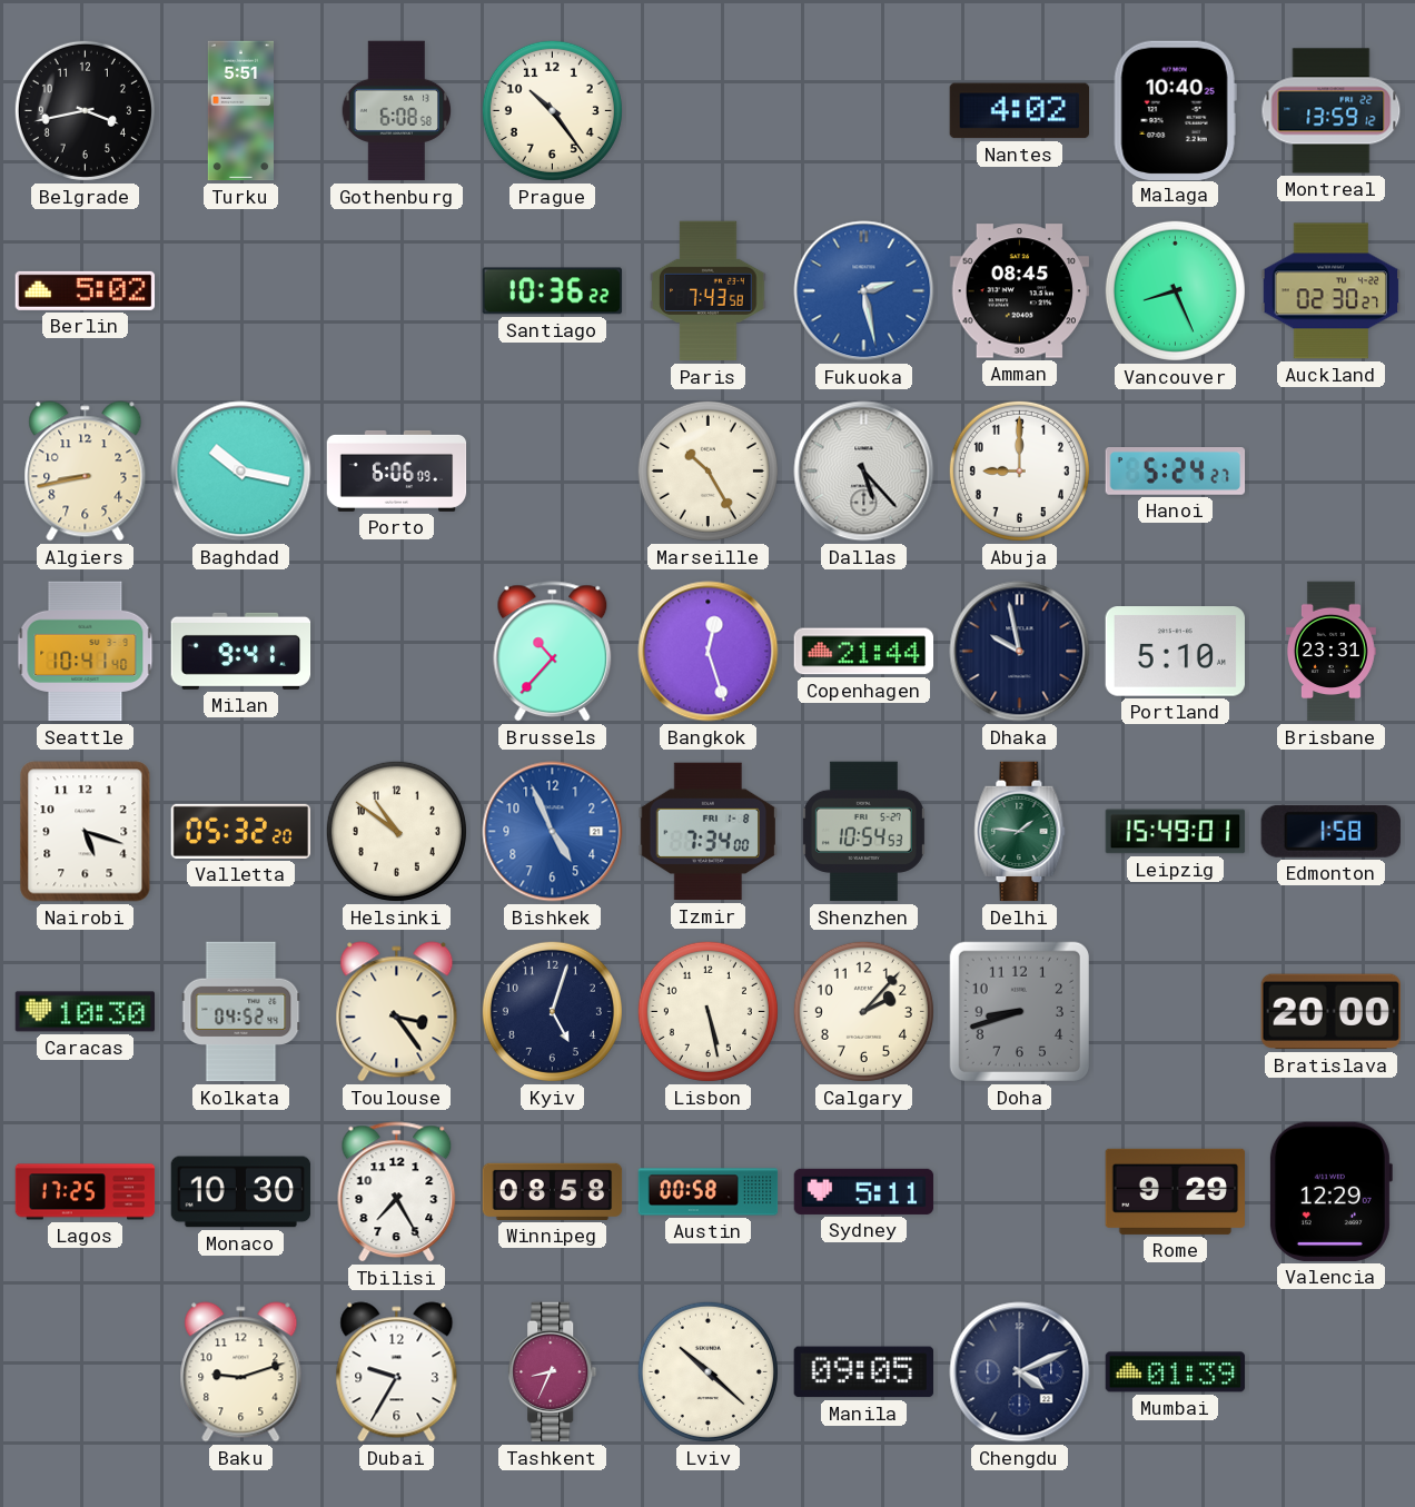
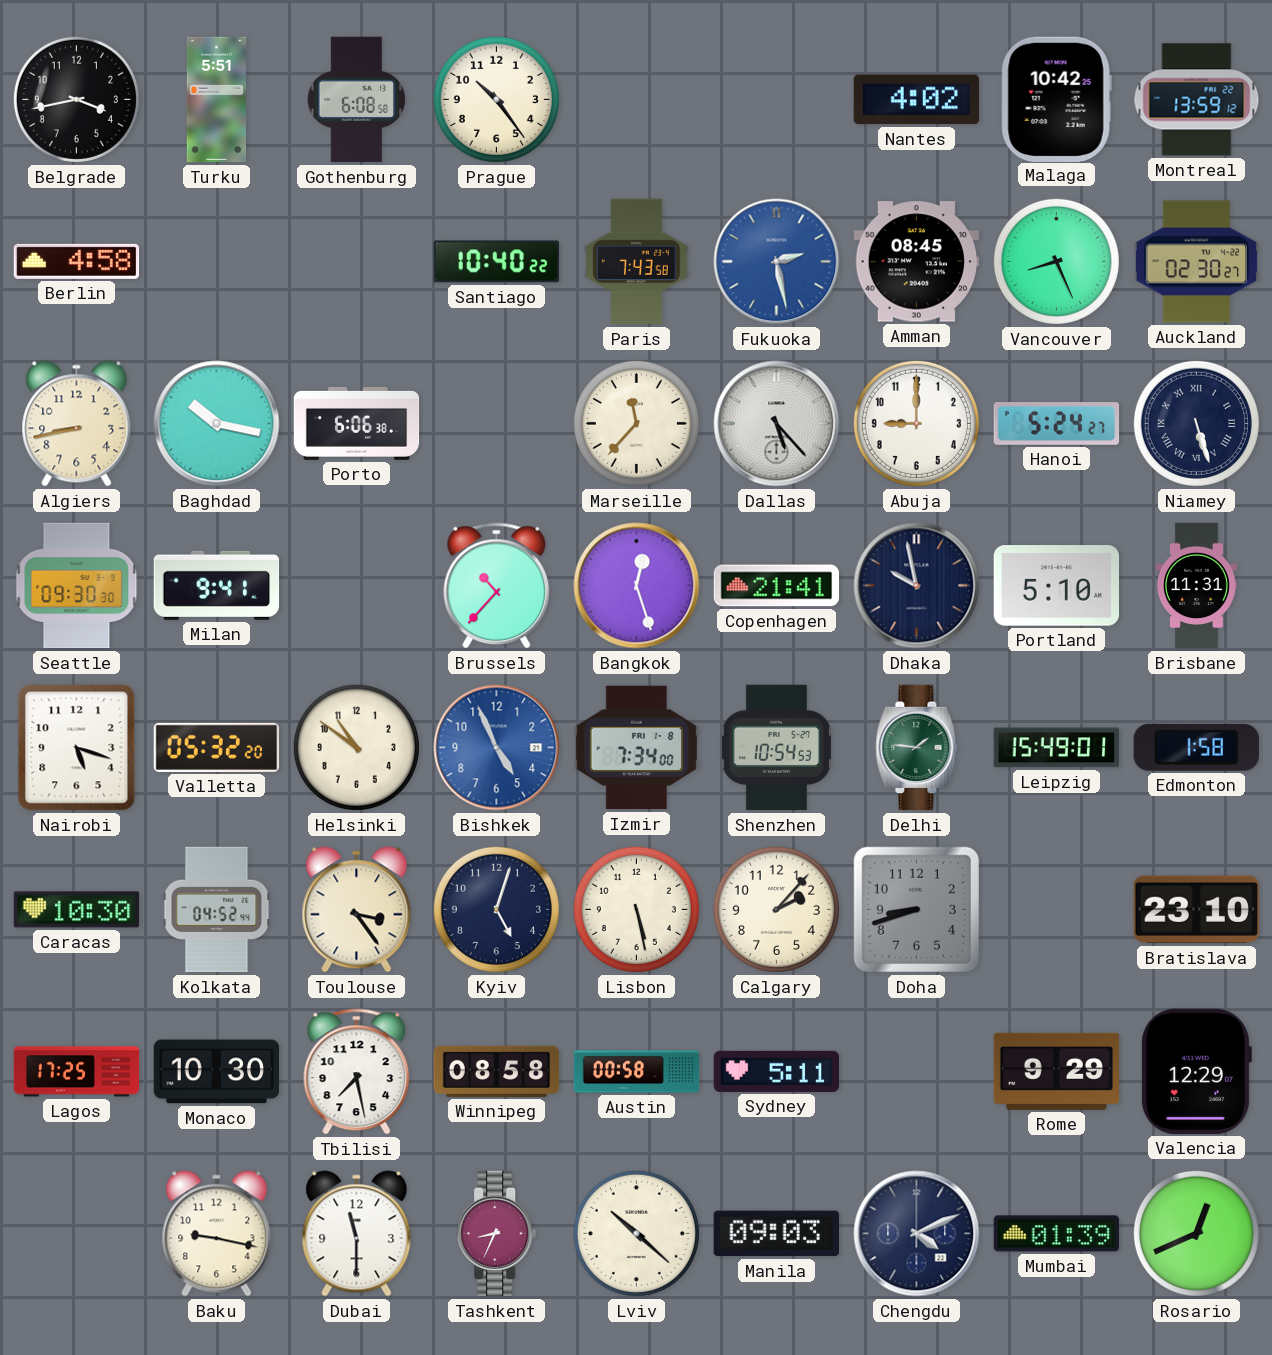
Malaga: 10:40 -> 10:42
Berlin: 5:02 -> 4:58
Santiago: 10:36 -> 10:40
Porto: 6:06:09 -> 6:06:38
Marseille: 10:25 -> 11:37
Niamey: none -> 5:27
Seattle: 10:41 -> 09:30
Copenhagen: 21:44 -> 21:41
Brisbane: 23:31 -> 11:31
Bratislava: 20:00 -> 23:10
Tbilisi: 7:25 -> 7:28
Baku: 9:12 -> 9:17
Dubai: 9:35 -> 11:30
Manila: 09:05 -> 09:03
Rosario: none -> 12:41
